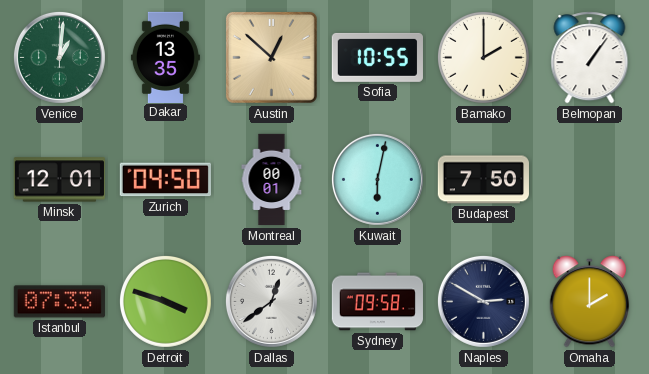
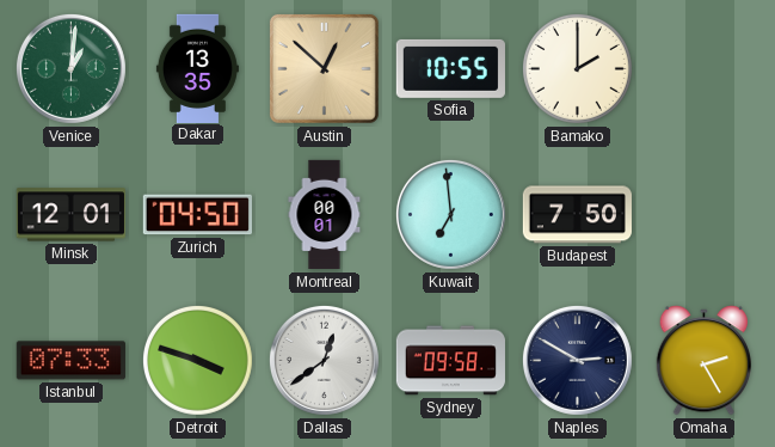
Belmopan: 1:06 -> none
Kuwait: 6:02 -> 6:59
Omaha: 2:00 -> 2:25
